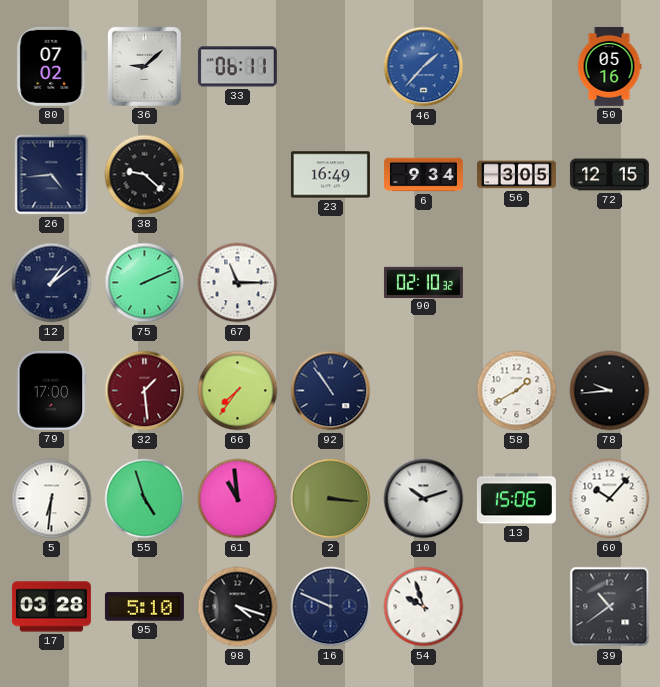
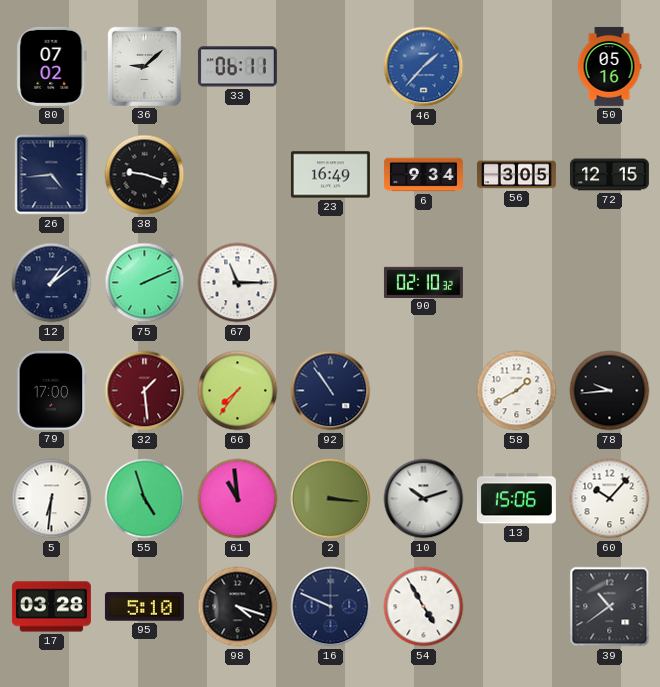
38: 9:22 -> 9:18
54: 9:57 -> 4:55
